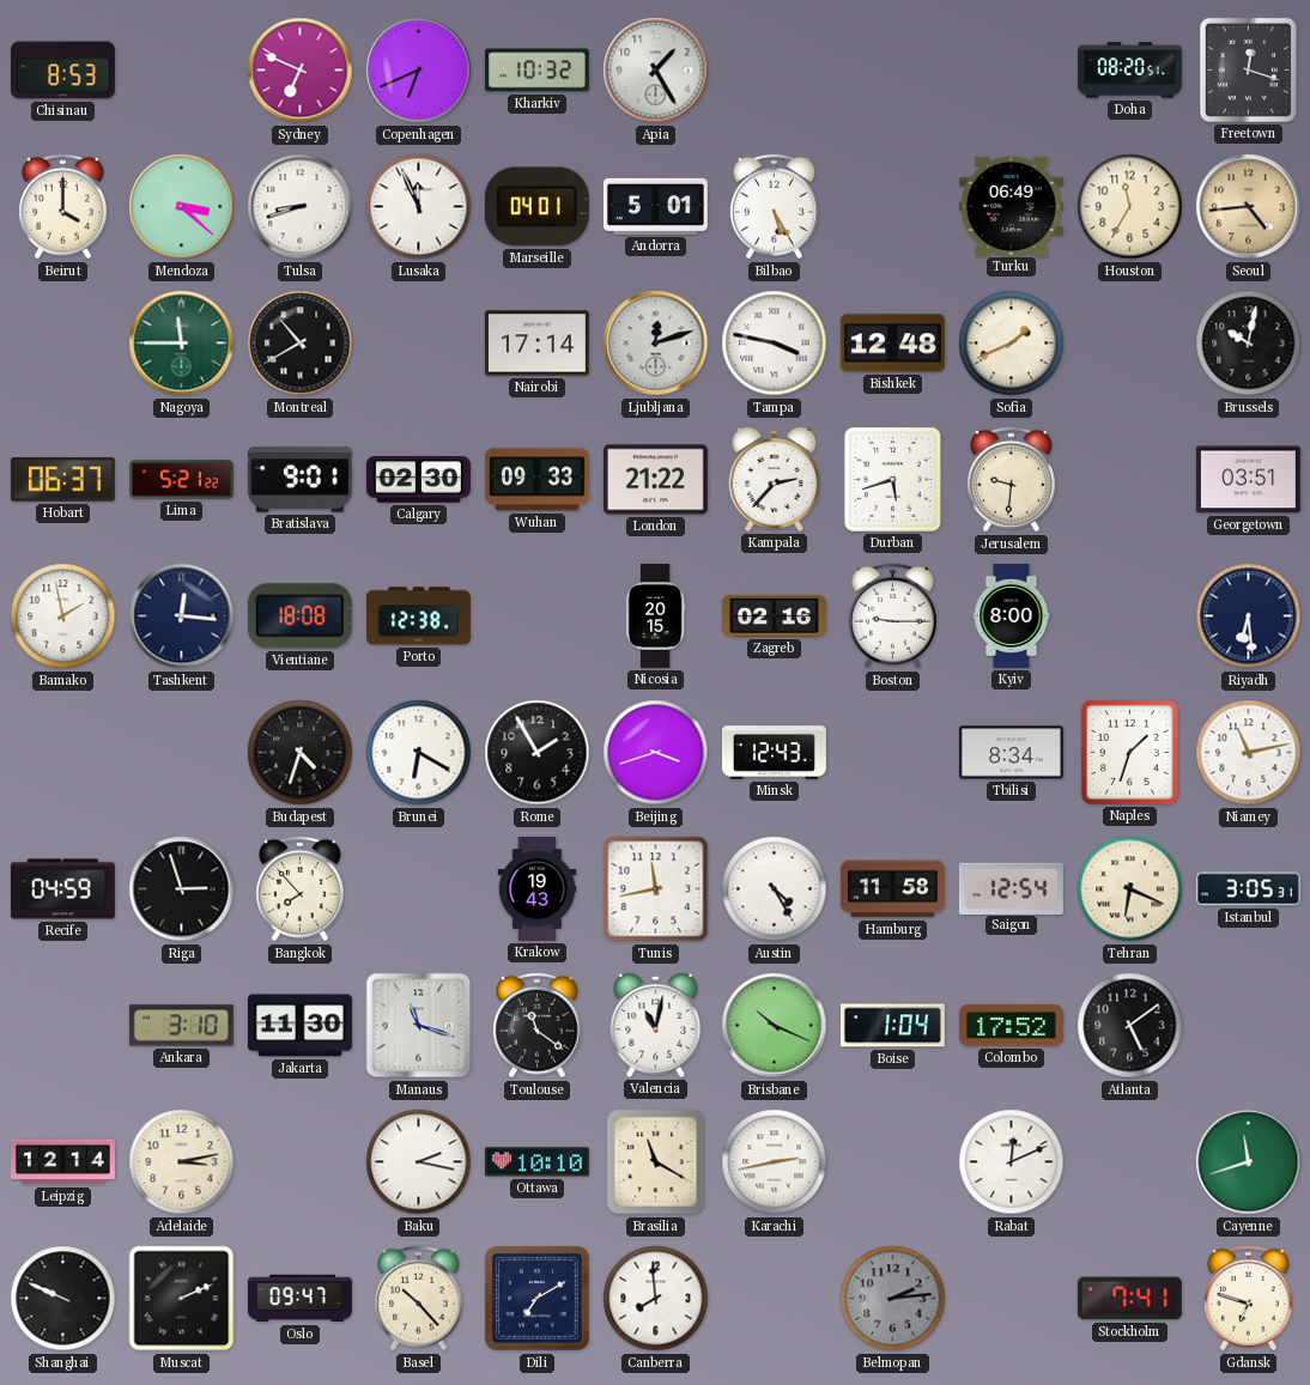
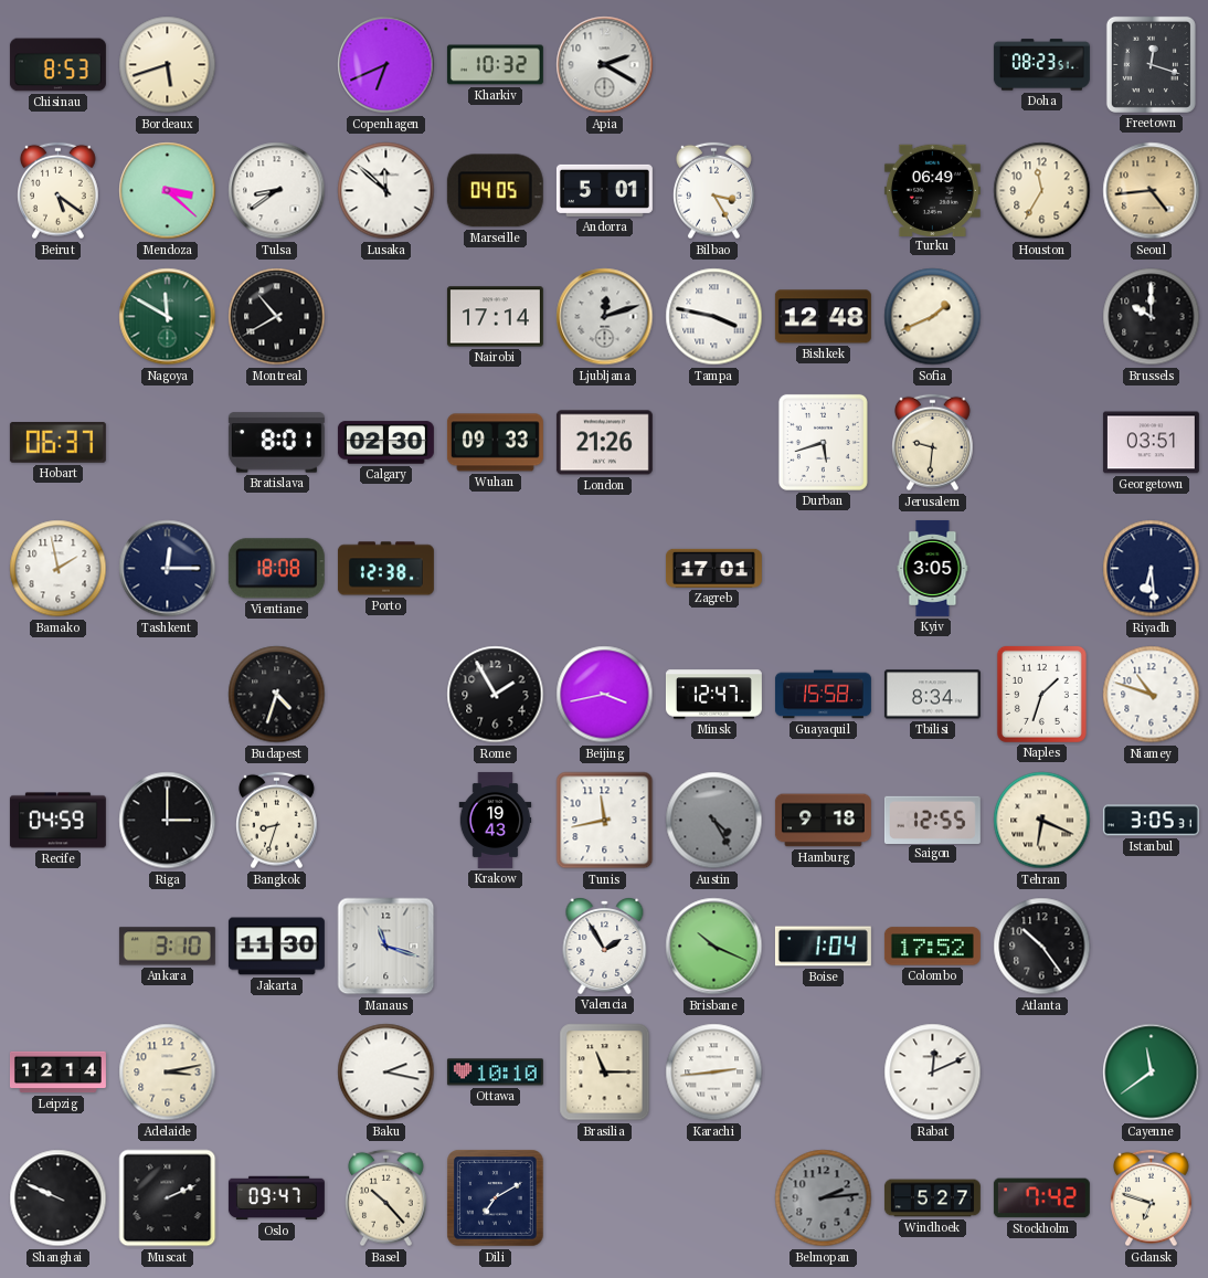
Bordeaux: none -> 5:42
Sydney: 6:49 -> none
Apia: 1:25 -> 2:20
Doha: 08:20 -> 08:23
Beirut: 4:00 -> 5:21
Tulsa: 8:42 -> 8:39
Lusaka: 11:56 -> 11:52
Marseille: 04:01 -> 04:05
Bilbao: 5:25 -> 3:25
Nagoya: 11:45 -> 11:50
Brussels: 10:02 -> 10:00
Lima: 5:21 -> none
Bratislava: 9:01 -> 8:01
London: 21:22 -> 21:26
Kampala: 2:37 -> none
Tashkent: 12:16 -> 12:15
Nicosia: 20:15 -> none
Zagreb: 02:16 -> 17:01
Boston: 9:15 -> none
Kyiv: 8:00 -> 3:05
Brunei: 6:20 -> none
Beijing: 3:42 -> 3:43
Minsk: 12:43 -> 12:47
Guayaquil: none -> 15:58
Niamey: 11:13 -> 10:48
Riga: 2:57 -> 3:00
Bangkok: 7:53 -> 8:33
Austin dial: white -> grey
Hamburg: 11:58 -> 9:18
Saigon: 12:54 -> 12:55
Toulouse: 11:21 -> none
Valencia: 11:02 -> 1:55
Atlanta: 5:09 -> 10:24
Brasilia: 11:20 -> 11:15
Karachi: 2:43 -> 2:44
Cayenne: 11:42 -> 11:39
Canberra: 7:59 -> none
Windhoek: none -> 5:27
Stockholm: 7:41 -> 7:42
